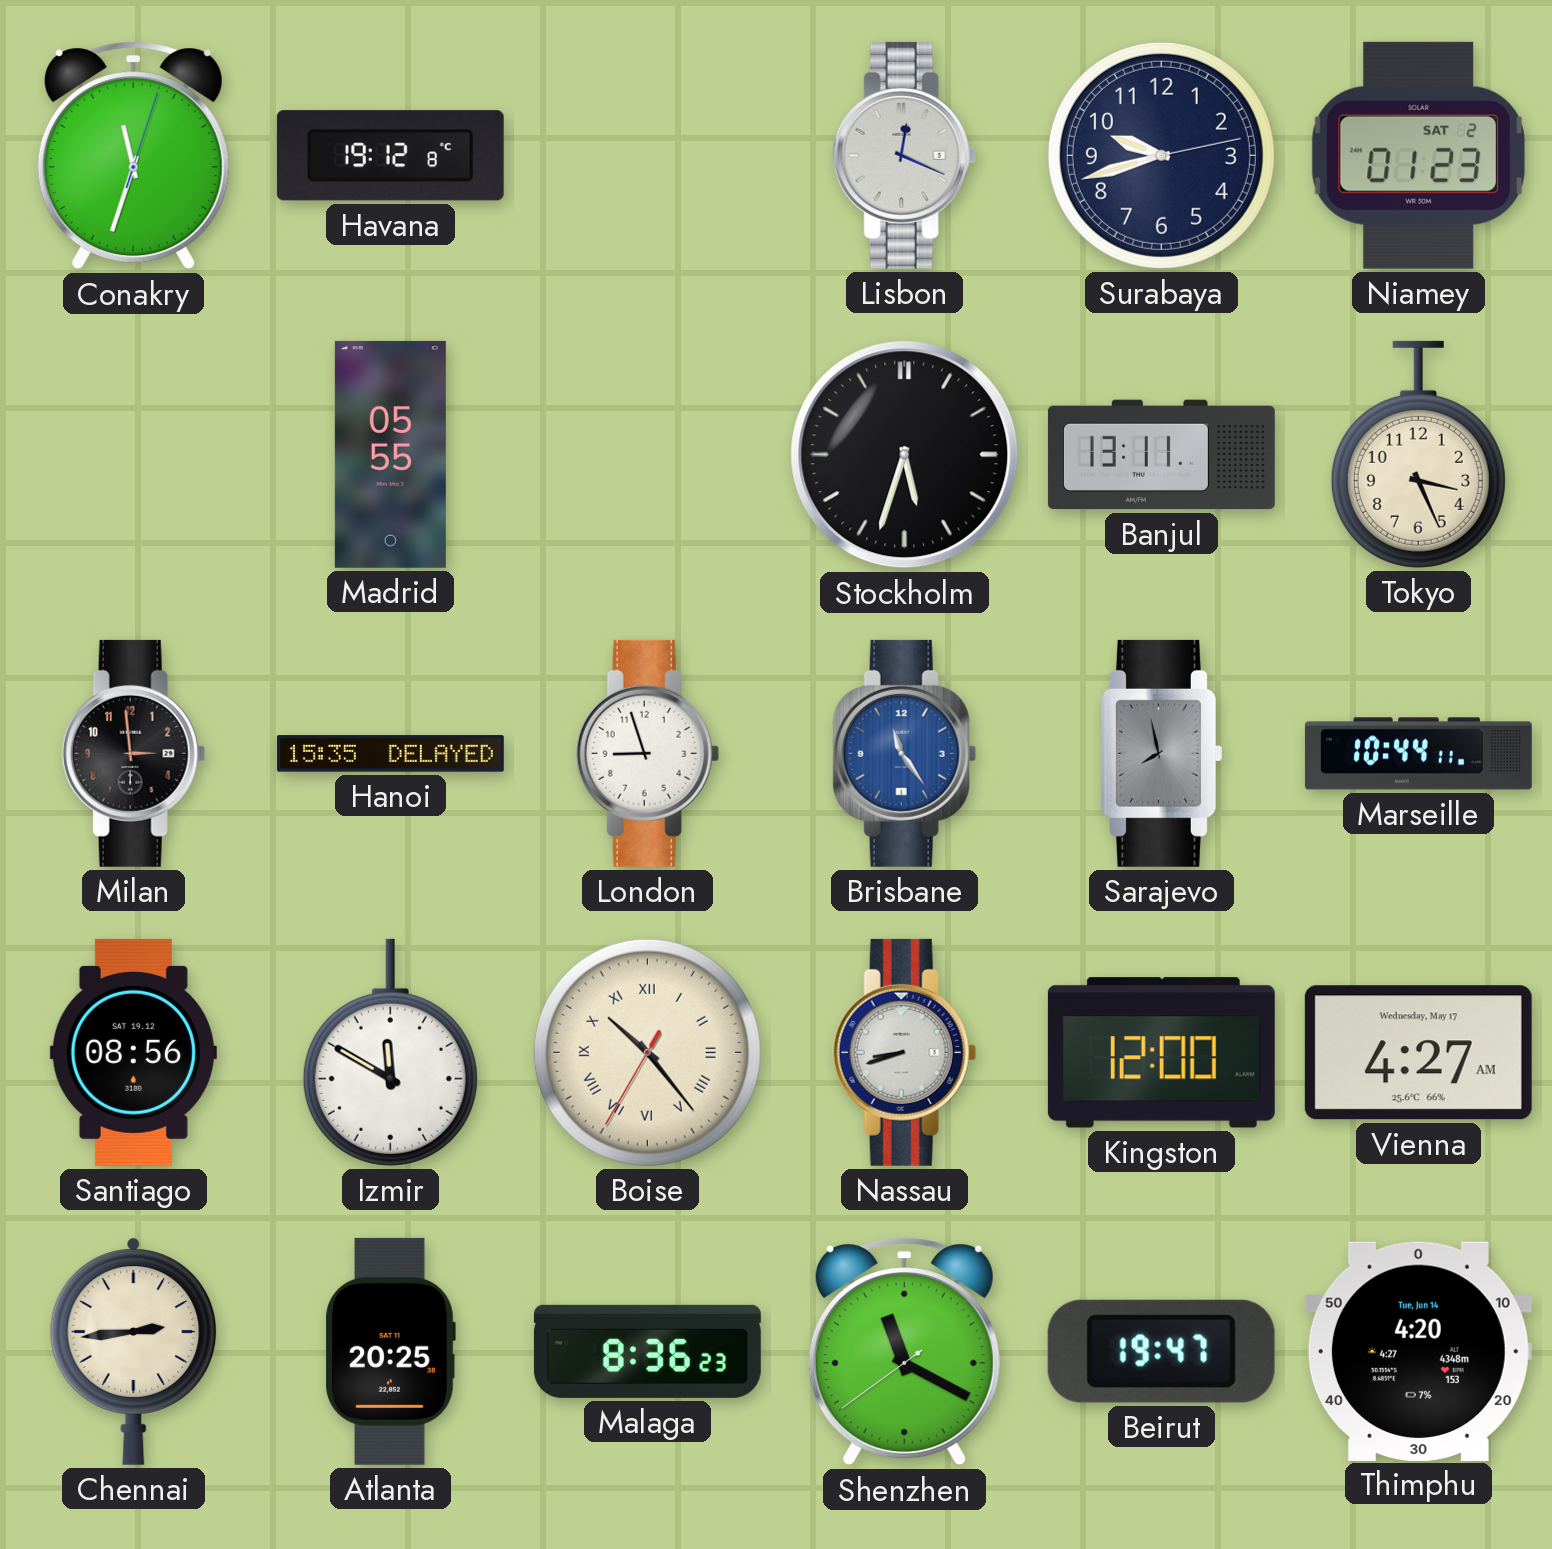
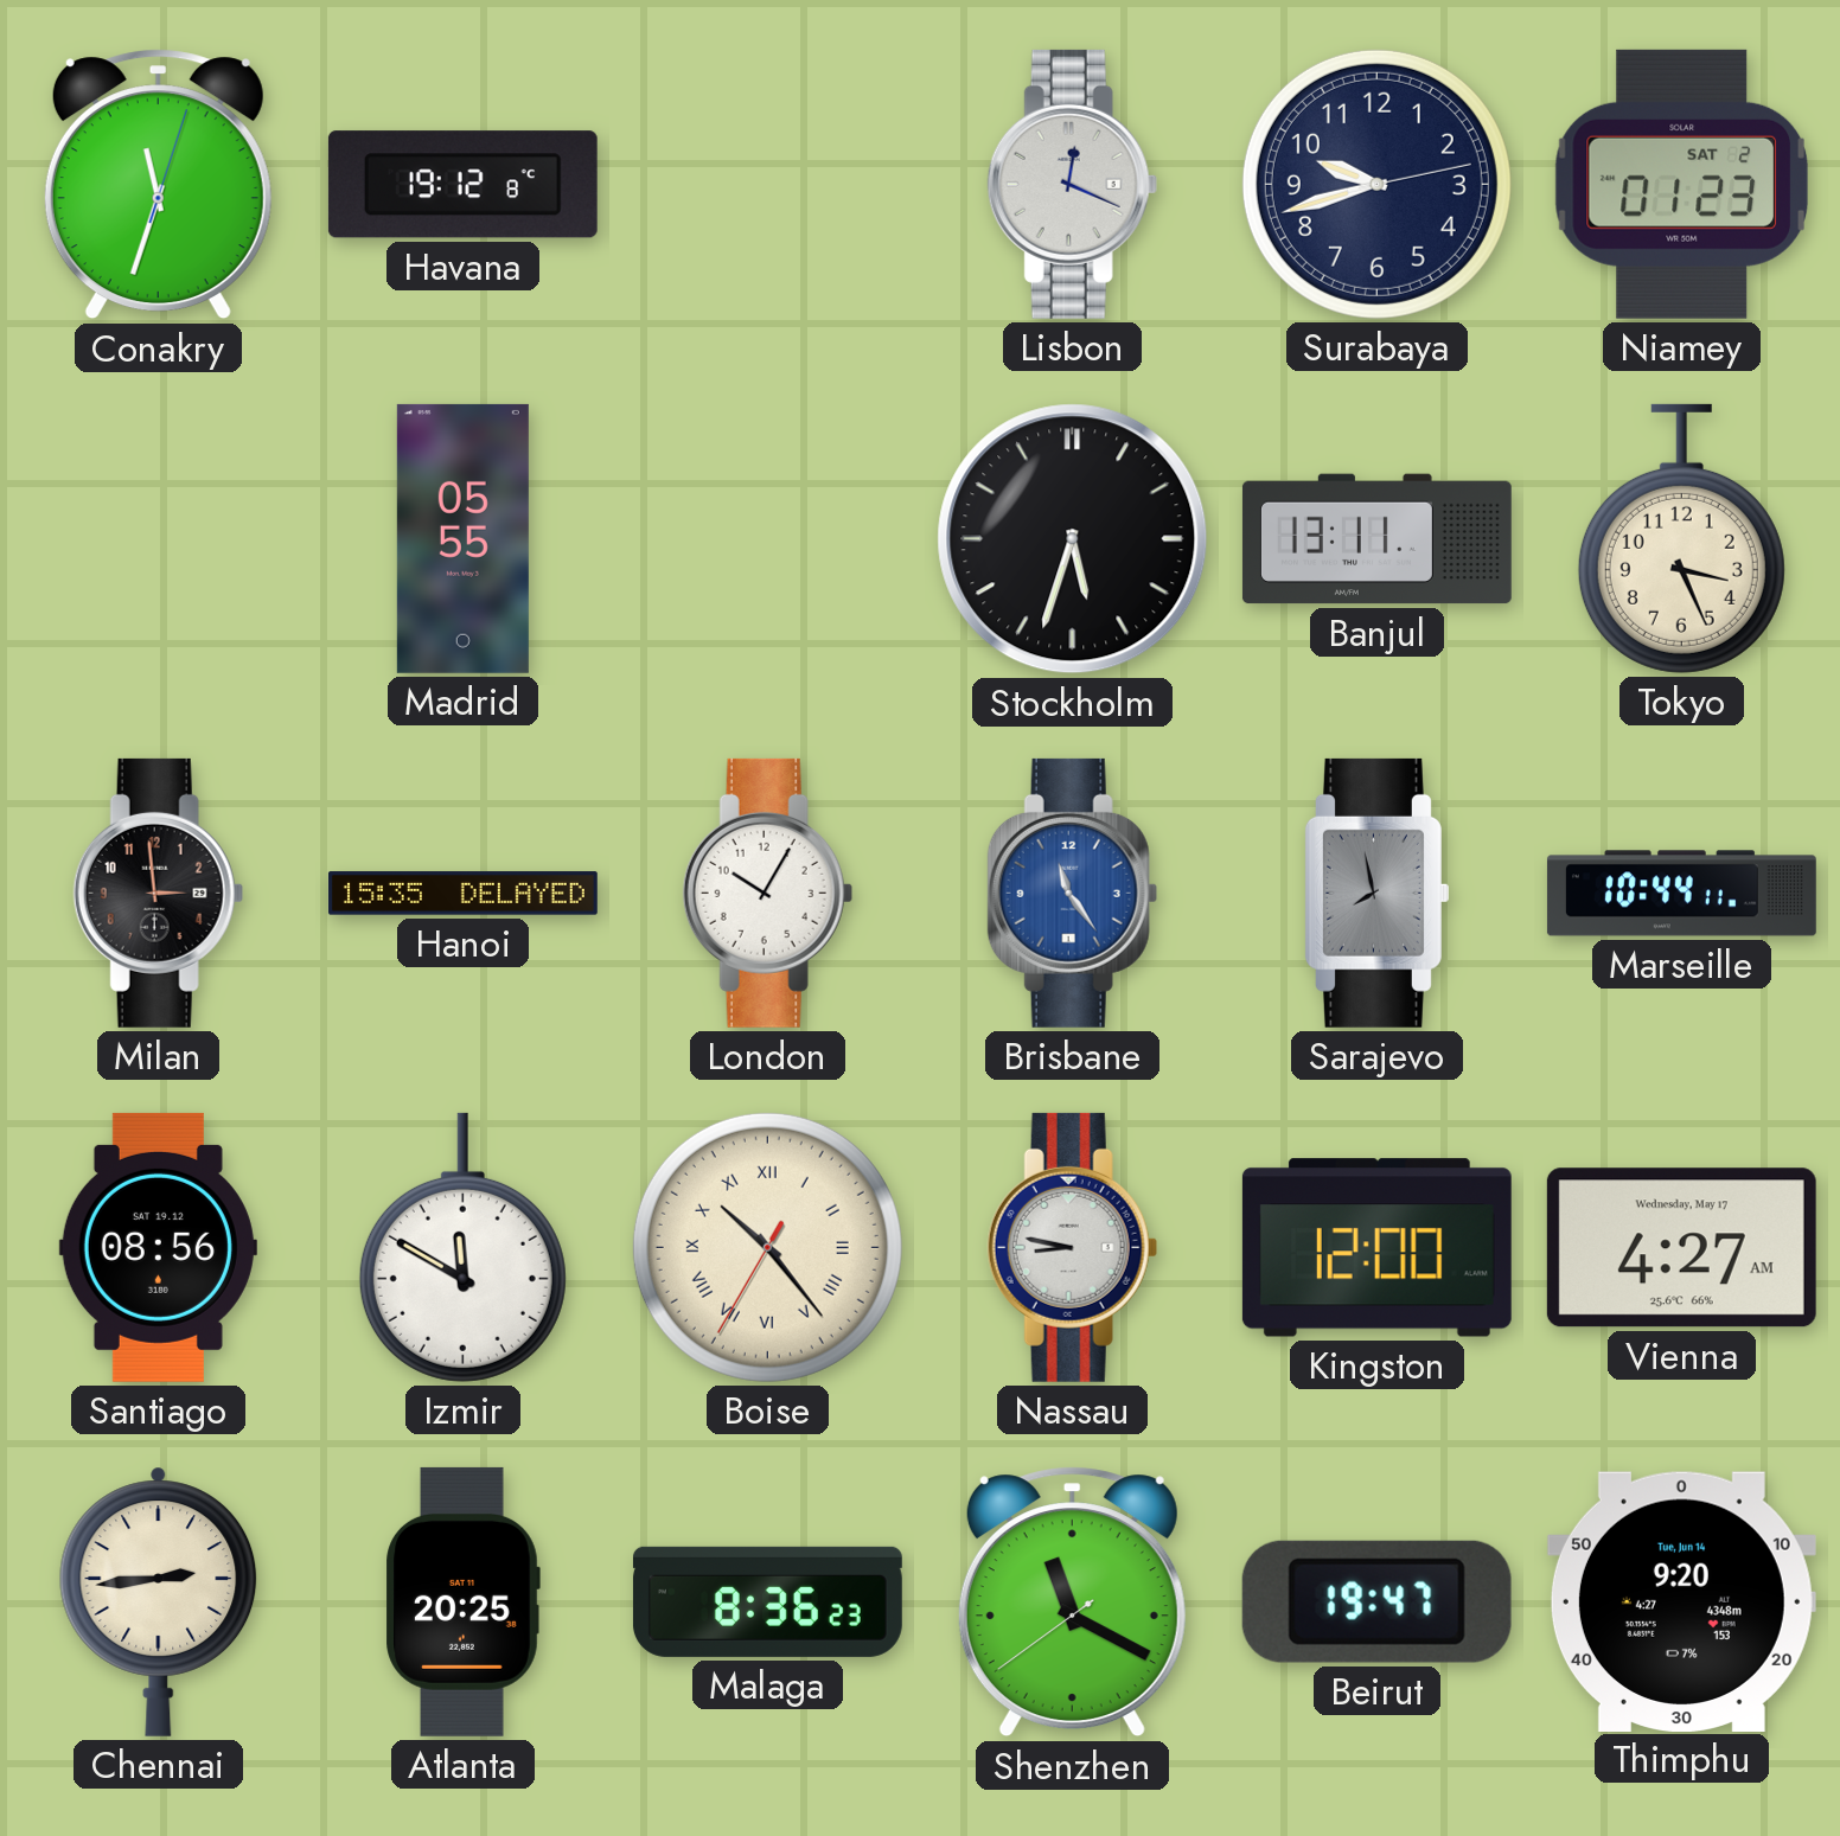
London: 8:57 -> 10:05
Nassau: 8:42 -> 8:47
Thimphu: 4:20 -> 9:20
